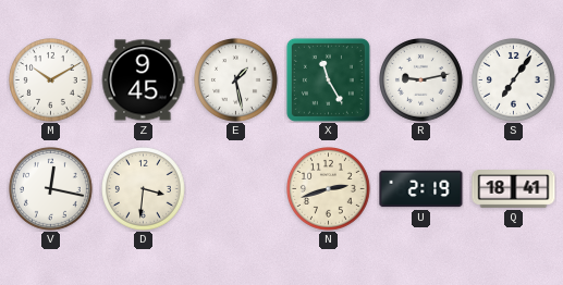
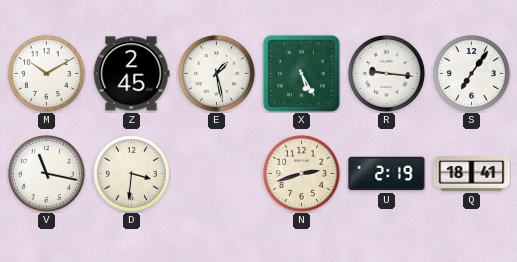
Z: 9:45 -> 2:45
X: 11:25 -> 5:25
R: 9:13 -> 9:16
V: 12:17 -> 11:17
